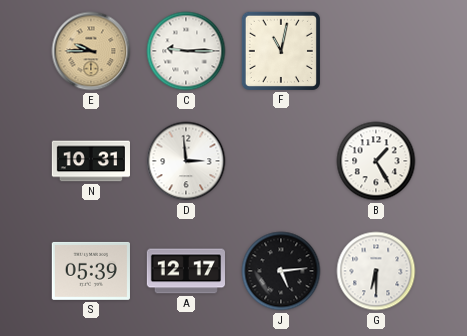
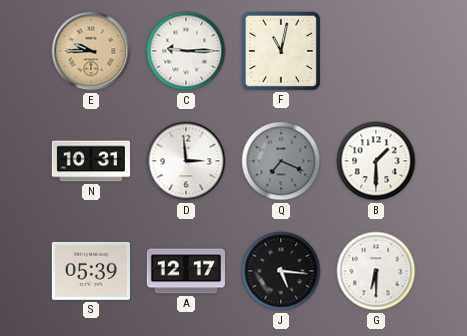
Q: none -> 7:19
B: 1:25 -> 1:30
J: 5:14 -> 5:16
